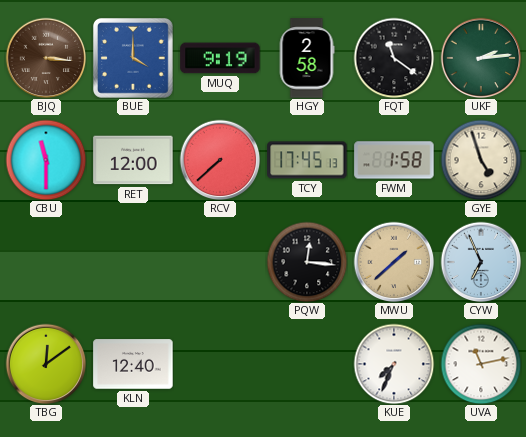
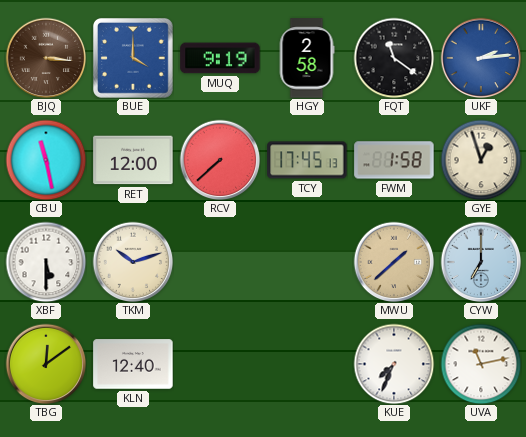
UKF dial: green -> blue
CBU: 11:30 -> 11:28
GYE: 4:57 -> 12:57
XBF: none -> 5:30
TKM: none -> 10:12
PQW: 12:16 -> none
CYW: 6:56 -> 7:00
